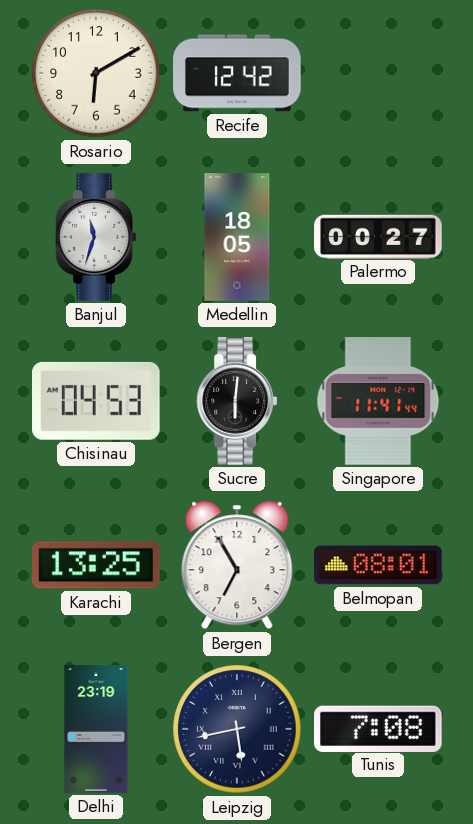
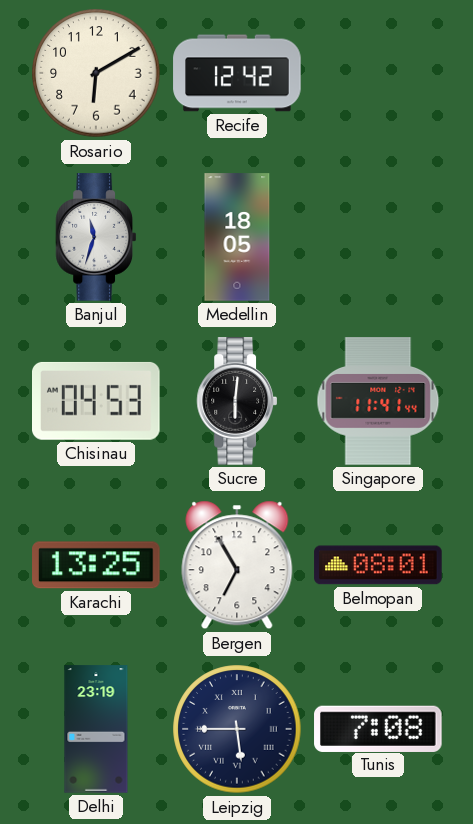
Palermo: 00:27 -> none
Leipzig: 5:43 -> 5:45
